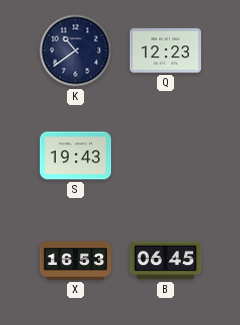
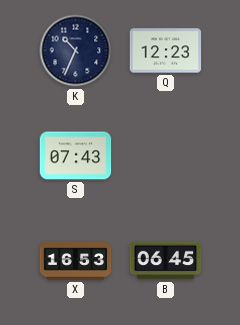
K: 10:39 -> 10:34
S: 19:43 -> 07:43
